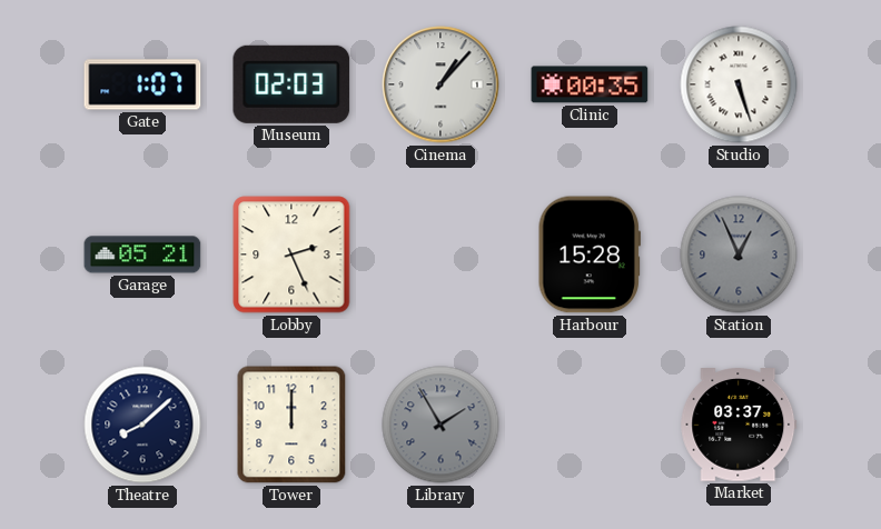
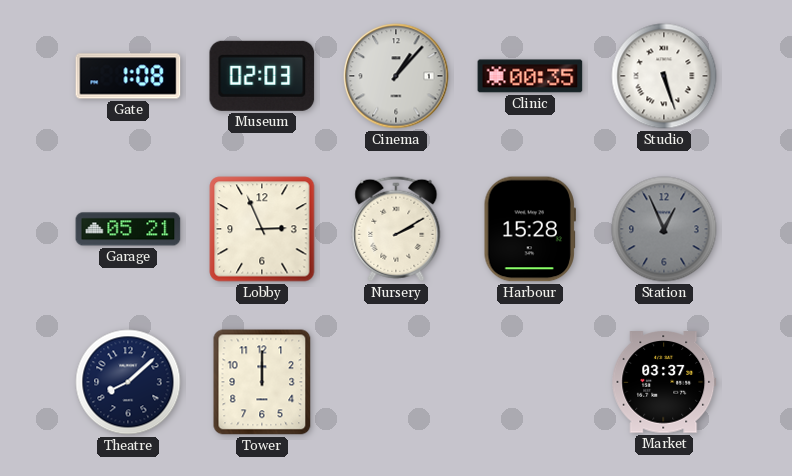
Gate: 1:07 -> 1:08
Lobby: 2:26 -> 2:56
Nursery: none -> 2:10
Library: 1:55 -> none
